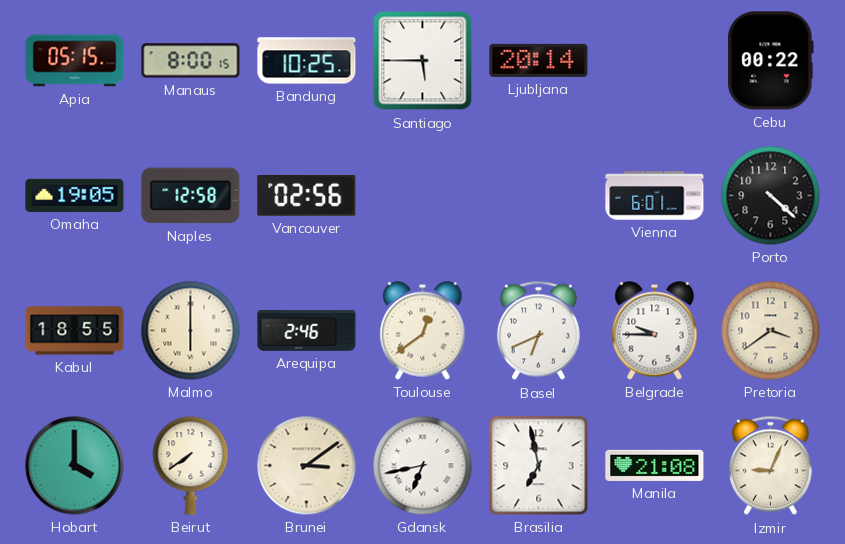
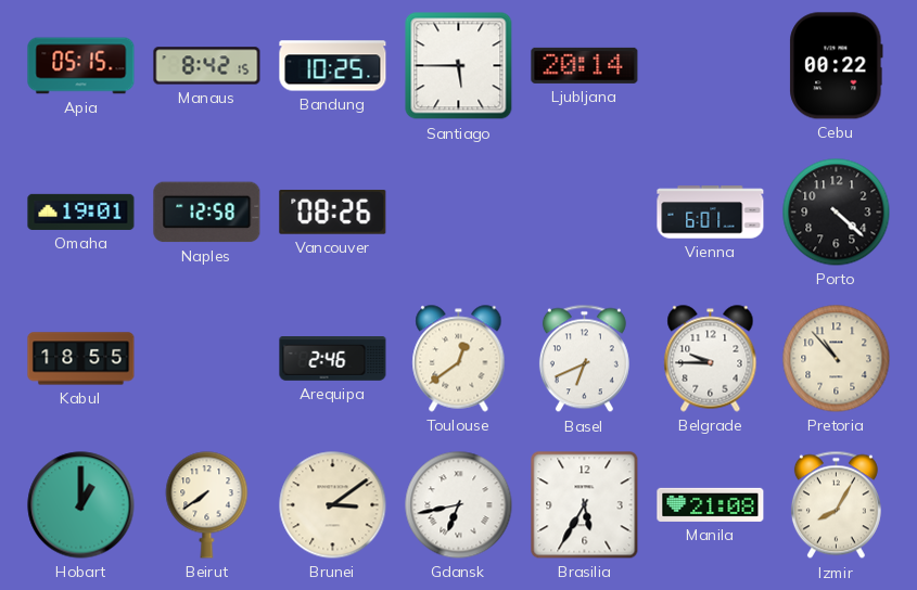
Manaus: 8:00 -> 8:42
Omaha: 19:05 -> 19:01
Vancouver: 02:56 -> 08:26
Malmo: 6:00 -> none
Pretoria: 3:39 -> 10:53
Hobart: 4:00 -> 1:00
Brasilia: 6:58 -> 5:35
Izmir: 9:04 -> 8:05
